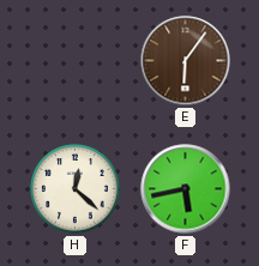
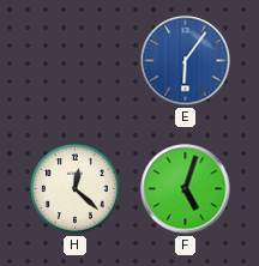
E dial: brown -> blue
F: 5:43 -> 5:03
